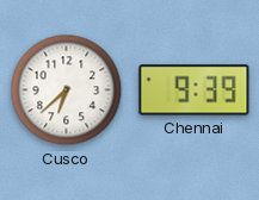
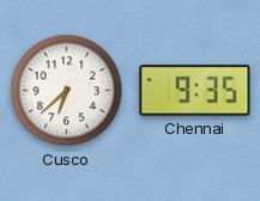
Chennai: 9:39 -> 9:35
